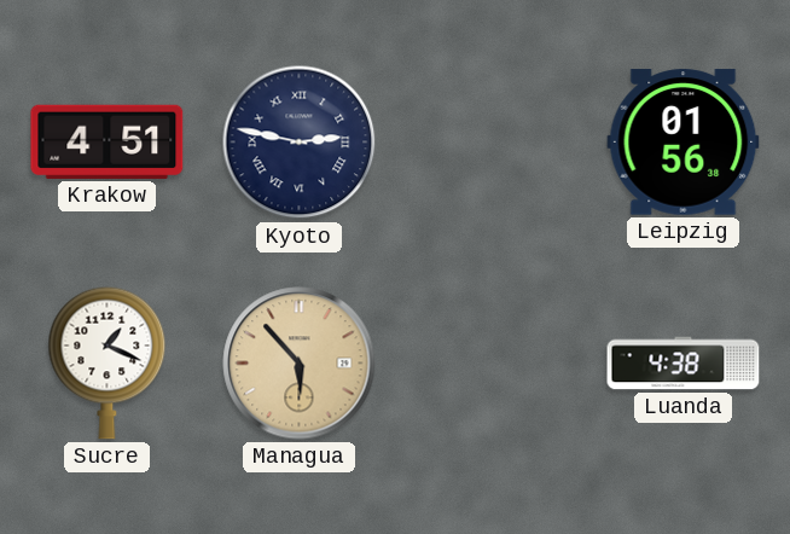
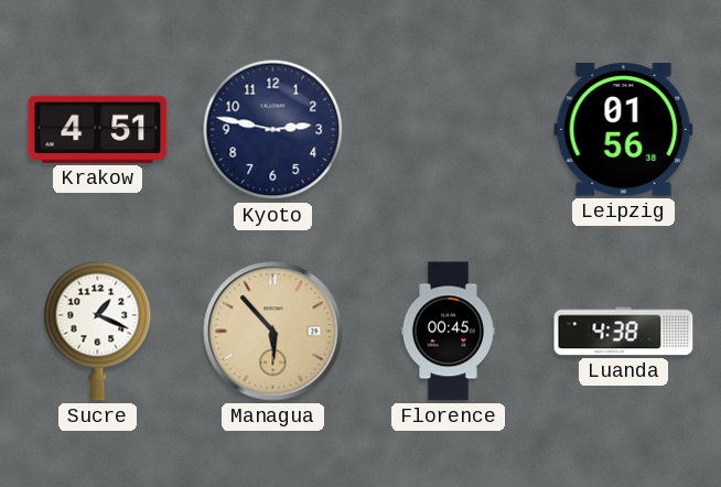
Kyoto numerals: Roman -> Arabic
Florence: none -> 00:45
